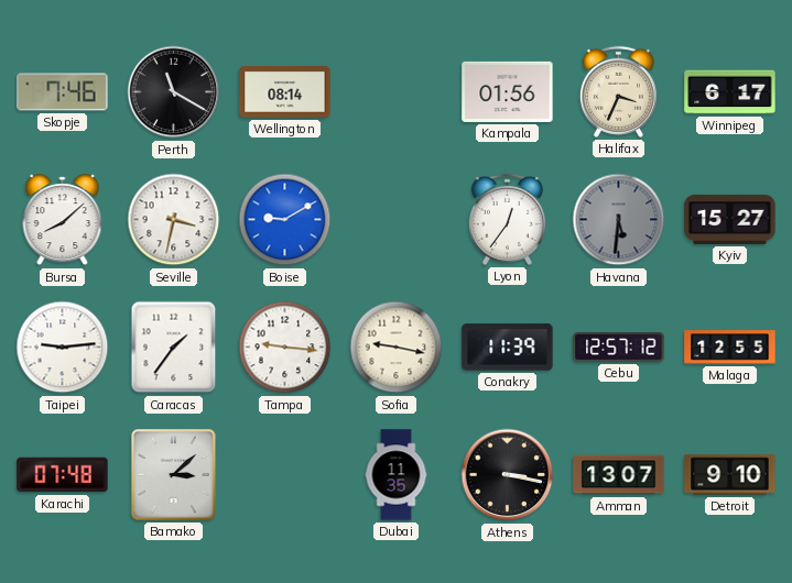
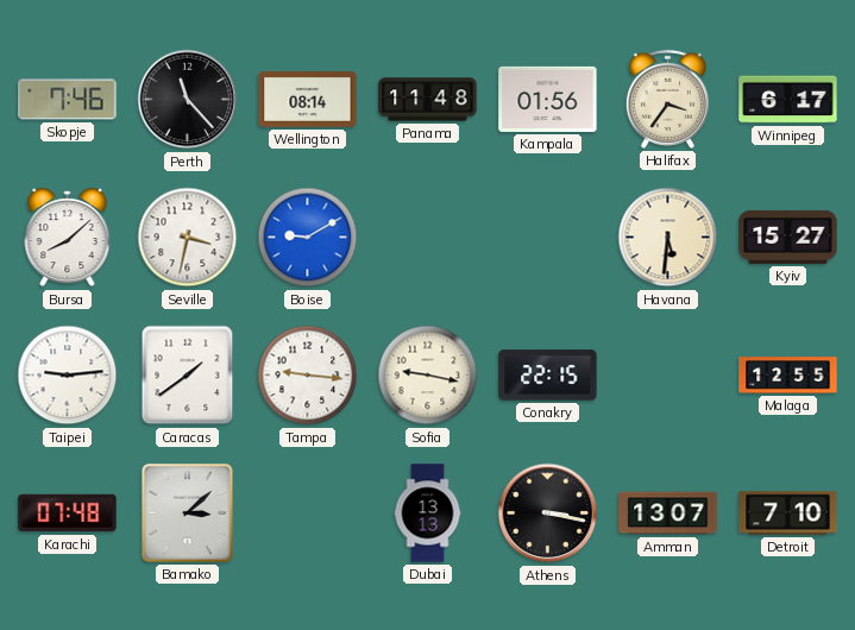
Perth: 11:20 -> 11:23
Panama: none -> 11:48
Halifax: 3:34 -> 3:36
Lyon: 12:36 -> none
Havana dial: grey -> cream
Caracas: 1:36 -> 1:39
Conakry: 11:39 -> 22:15
Cebu: 12:57 -> none
Dubai: 11:35 -> 13:13
Detroit: 9:10 -> 7:10
